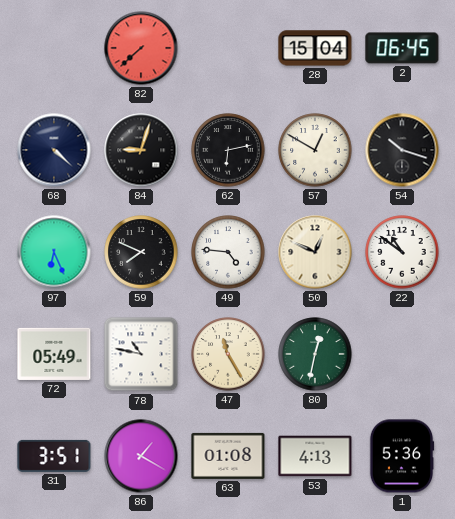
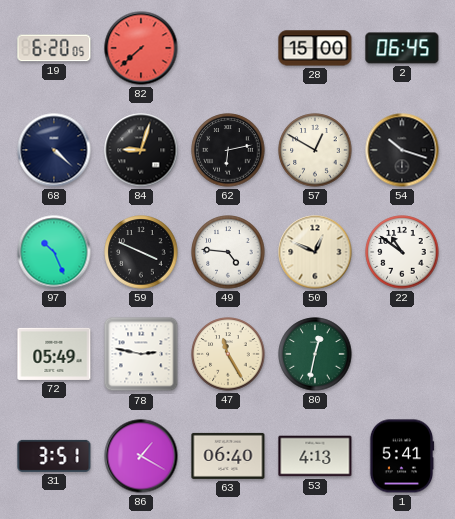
19: none -> 6:20
28: 15:04 -> 15:00
97: 6:26 -> 10:26
59: 7:49 -> 3:49
78: 10:47 -> 2:47
63: 01:08 -> 06:40
1: 5:36 -> 5:41
